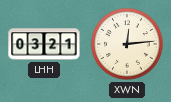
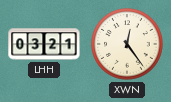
XWN: 12:14 -> 12:24
